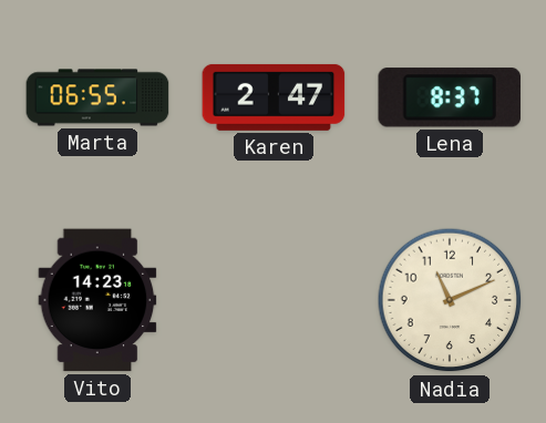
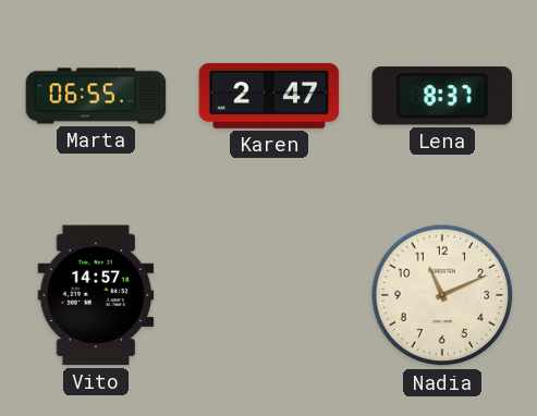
Vito: 14:23 -> 14:57
